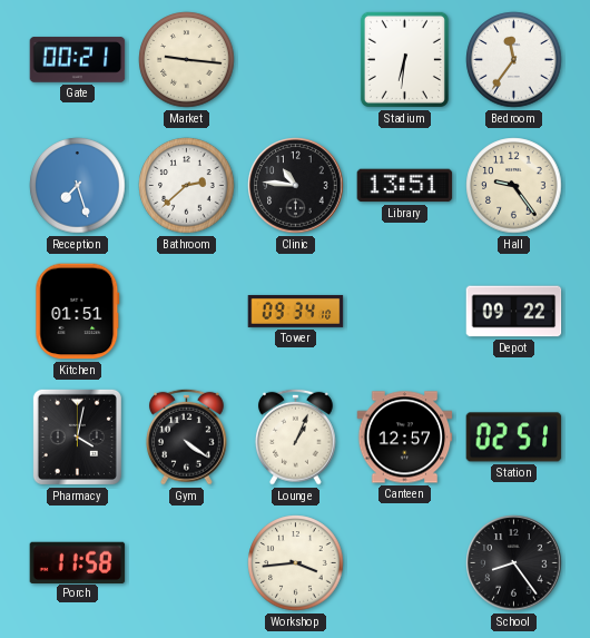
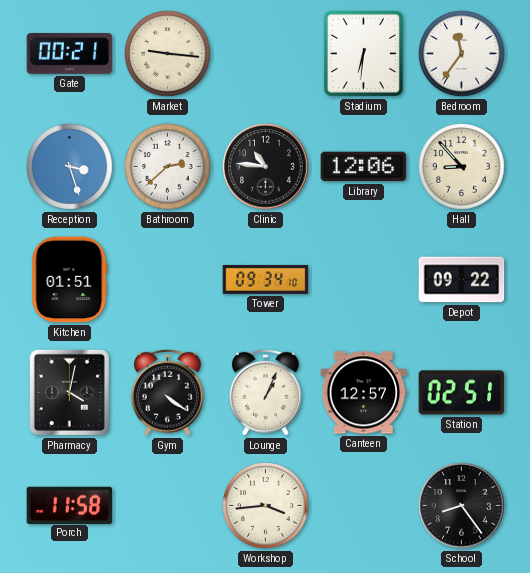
Reception: 7:27 -> 3:27
Library: 13:51 -> 12:06
Hall: 9:24 -> 8:53
